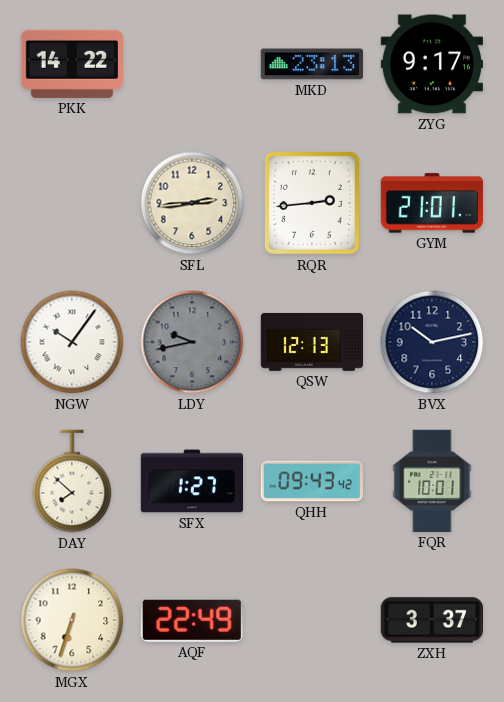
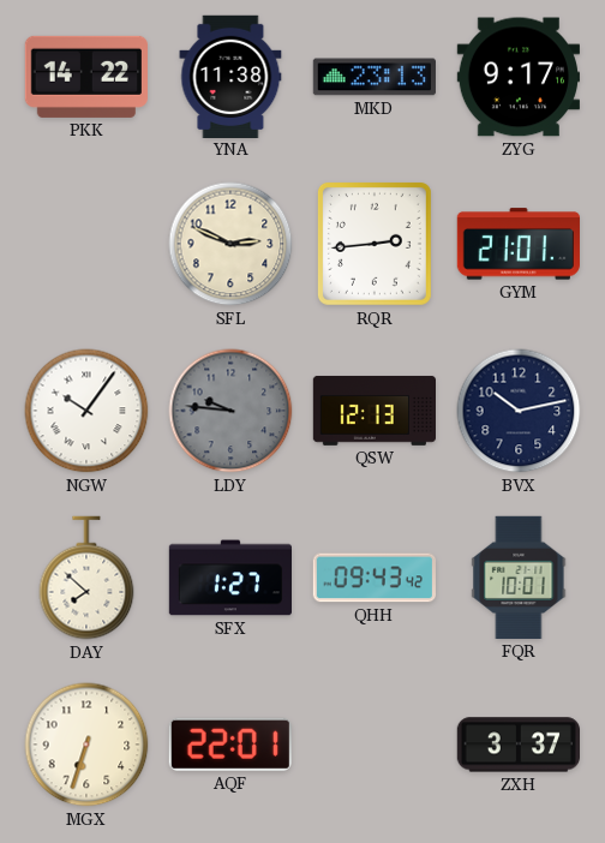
YNA: none -> 11:38
SFL: 2:44 -> 2:49
LDY: 9:43 -> 9:46
AQF: 22:49 -> 22:01
